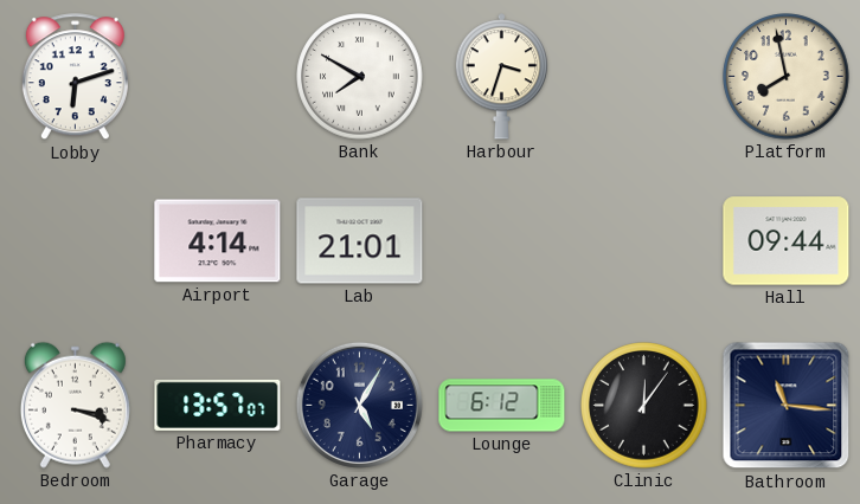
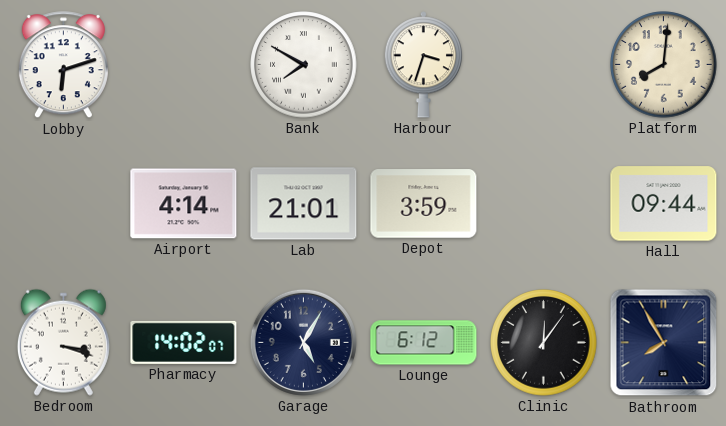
Platform: 7:58 -> 8:01
Depot: none -> 3:59
Pharmacy: 13:57 -> 14:02
Bathroom: 11:16 -> 7:55
